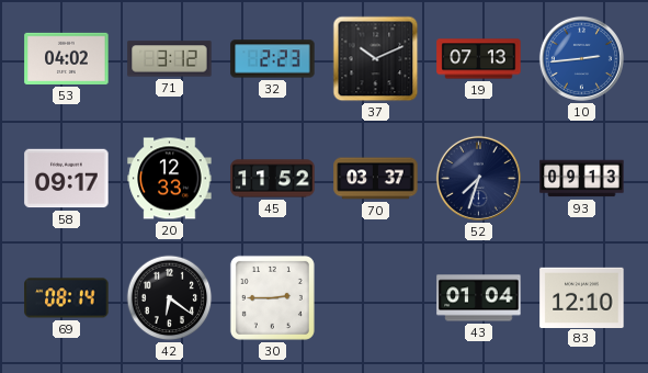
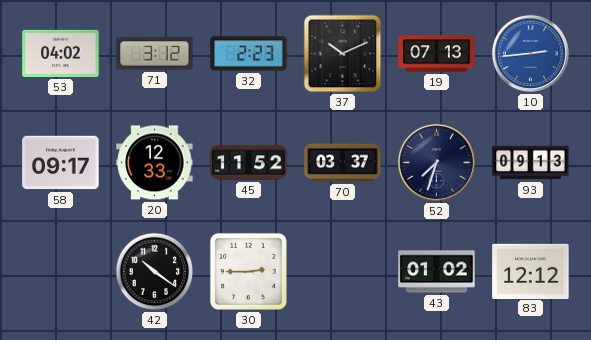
69: 08:14 -> none
42: 6:21 -> 10:21
43: 01:04 -> 01:02
83: 12:10 -> 12:12
